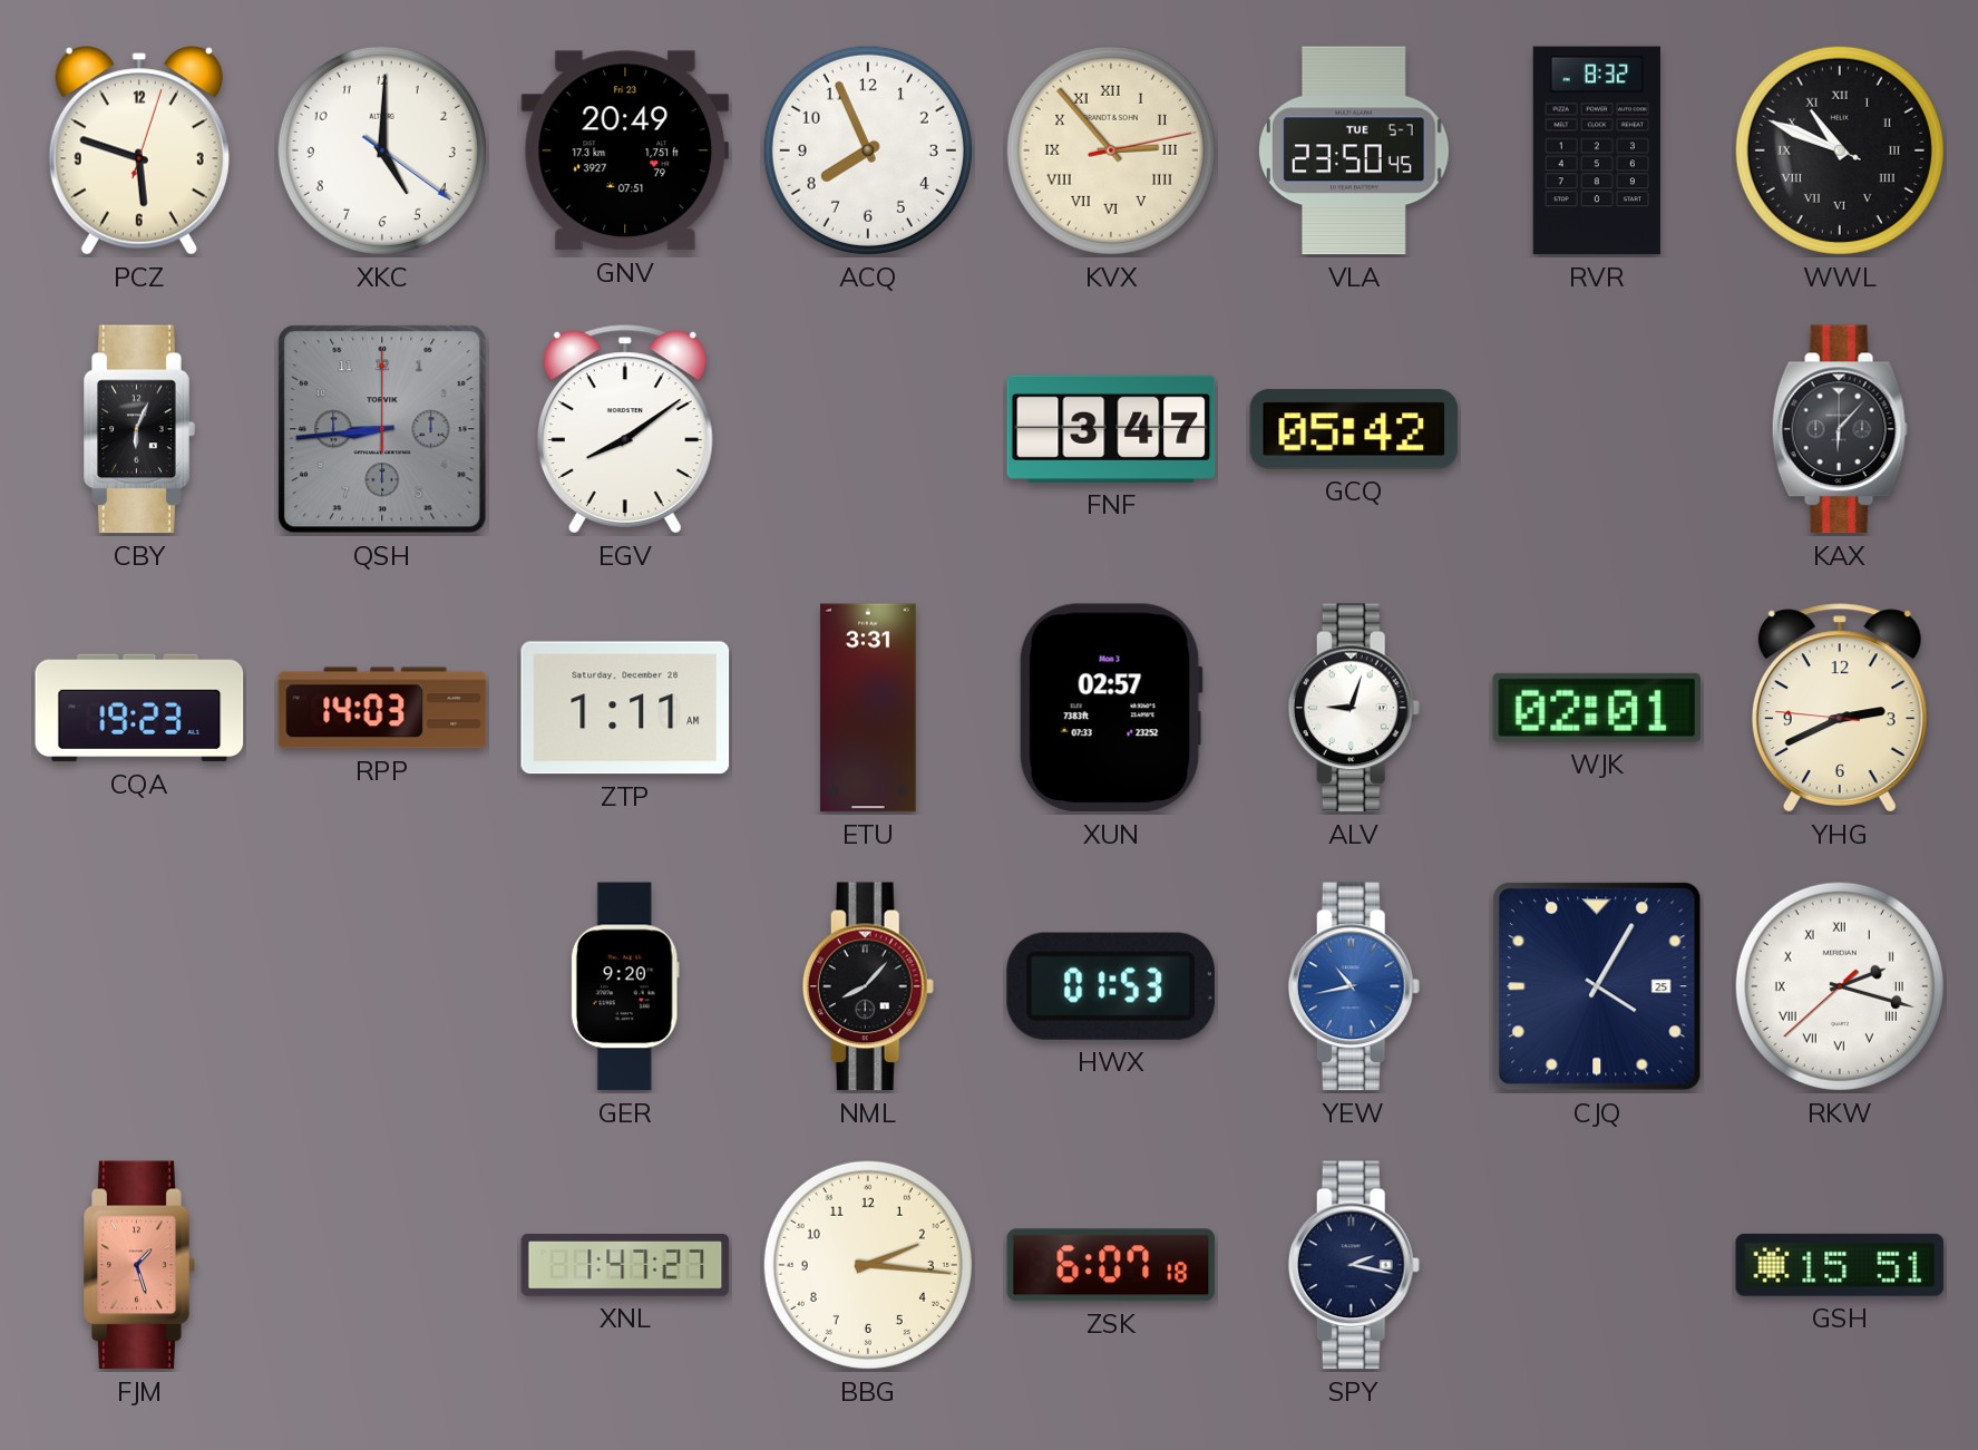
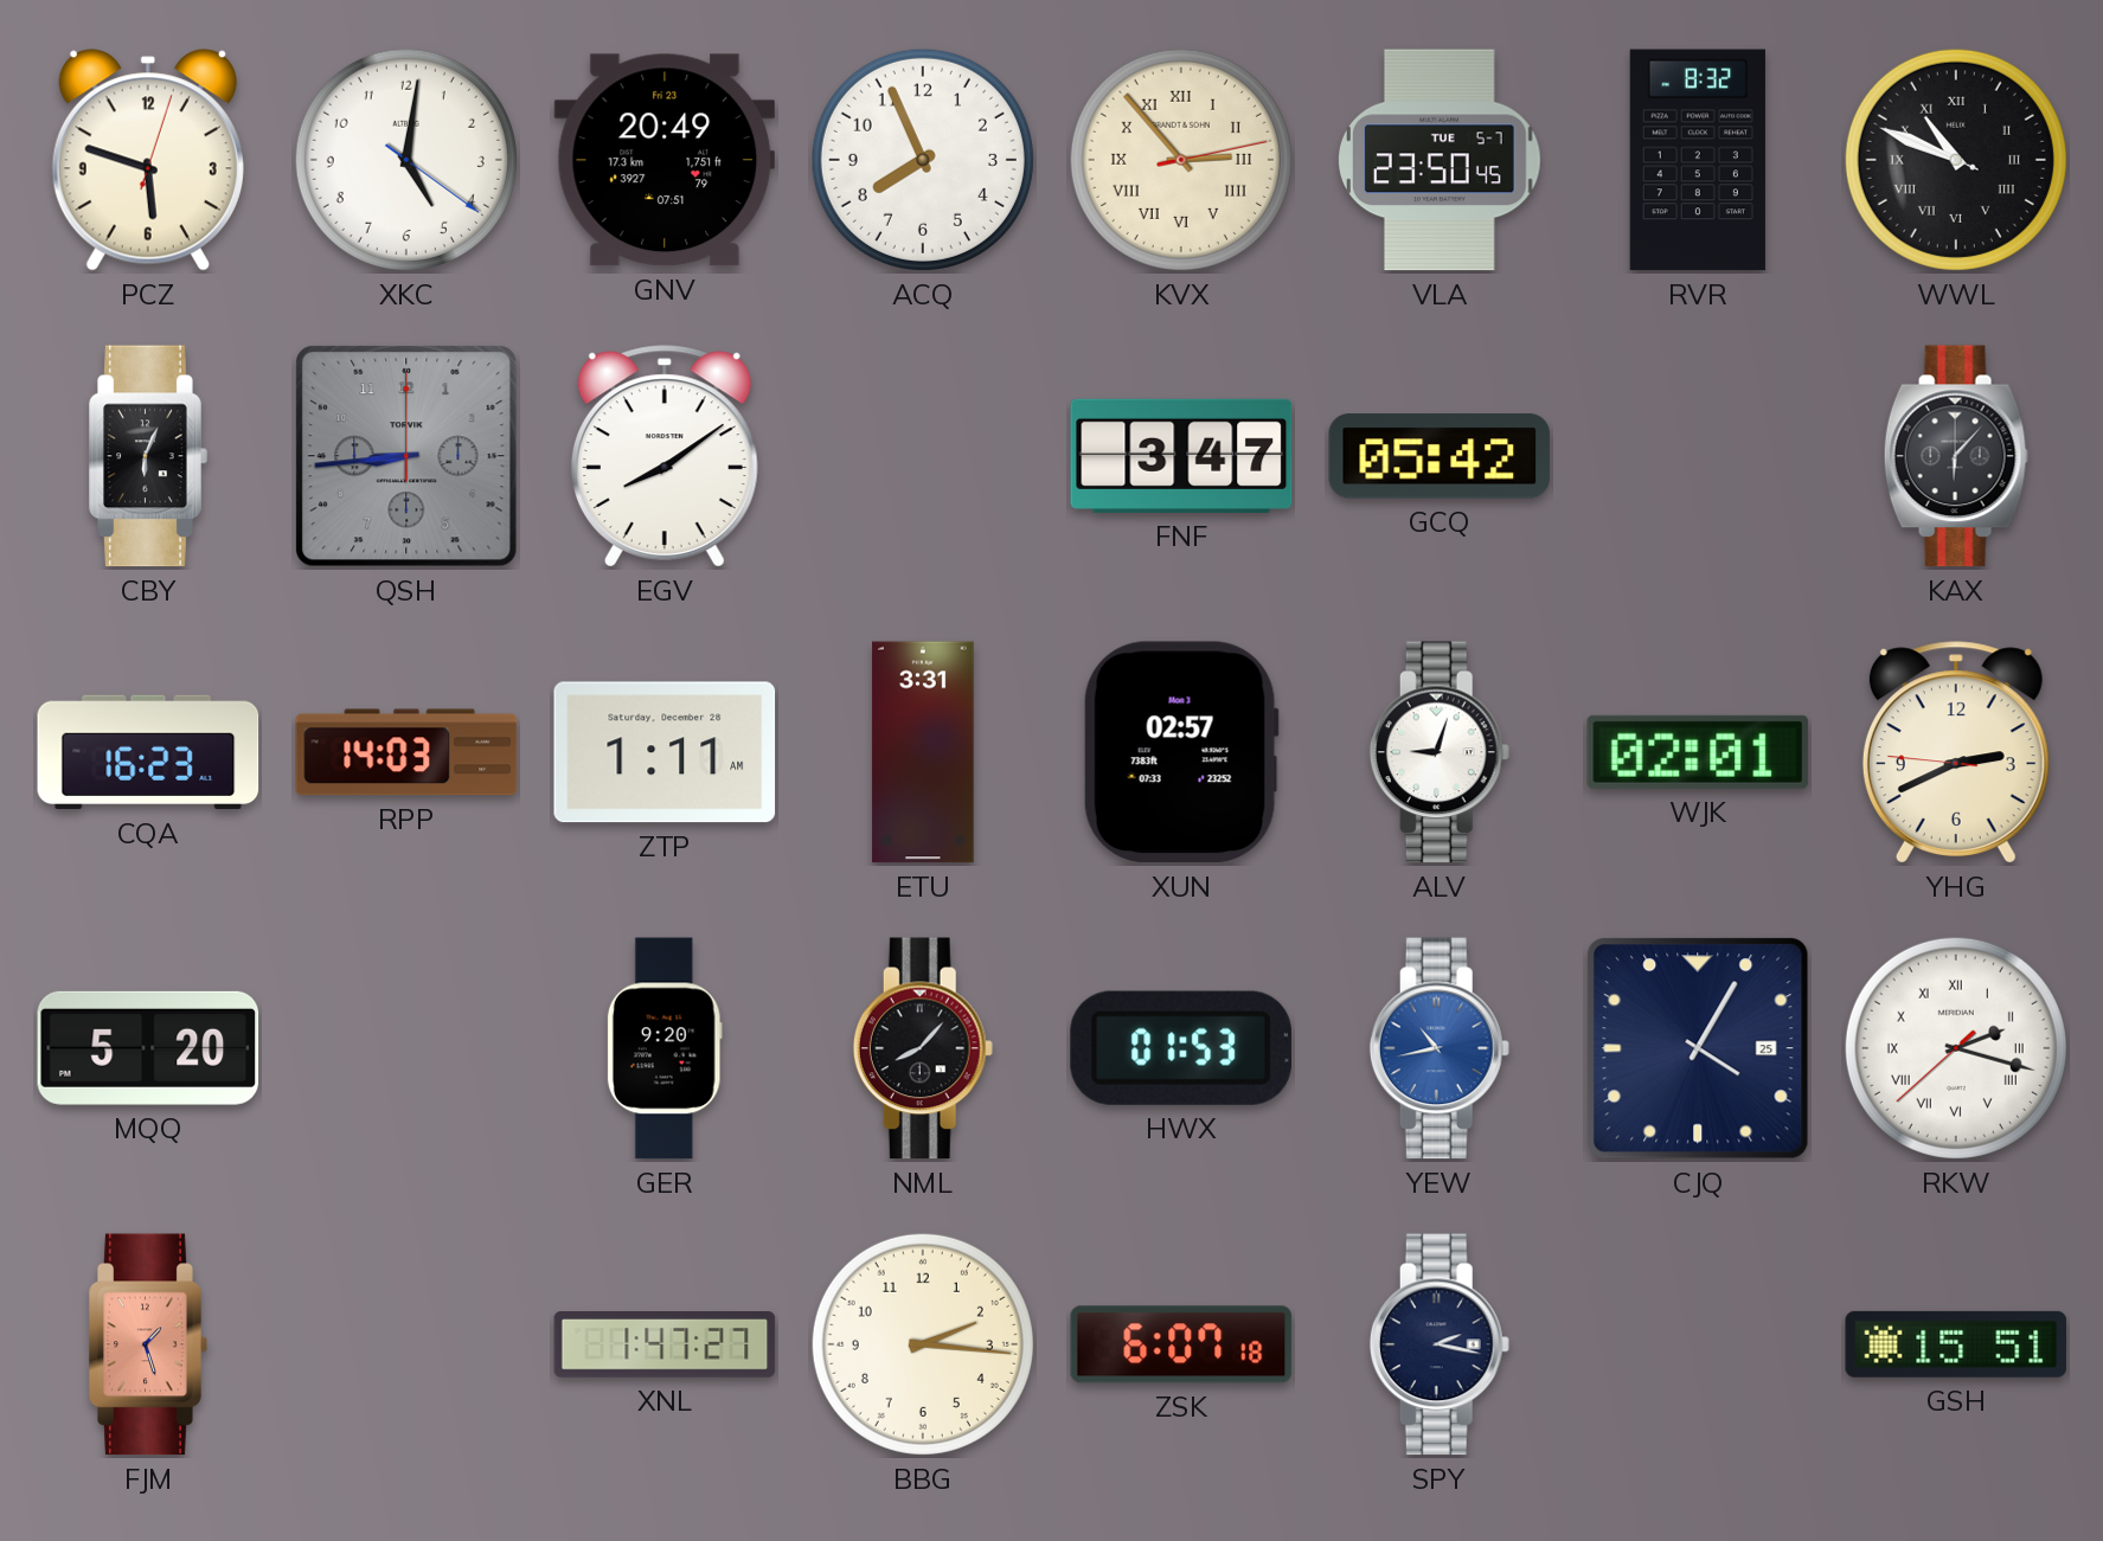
XKC: 5:00 -> 5:01
CQA: 19:23 -> 16:23
MQQ: none -> 5:20
